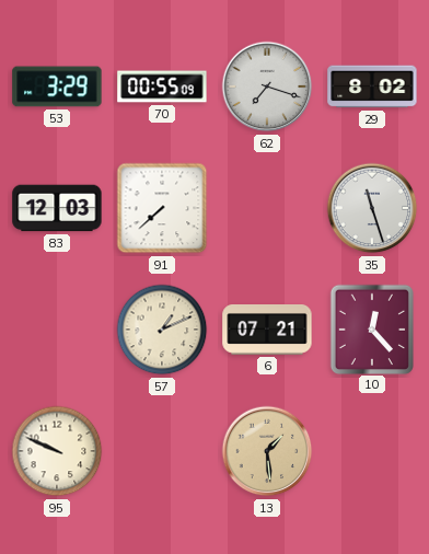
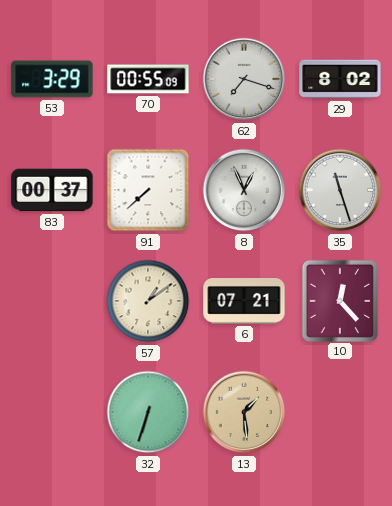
83: 12:03 -> 00:37
8: none -> 12:56
57: 1:11 -> 1:09
95: 9:49 -> none
32: none -> 6:33
